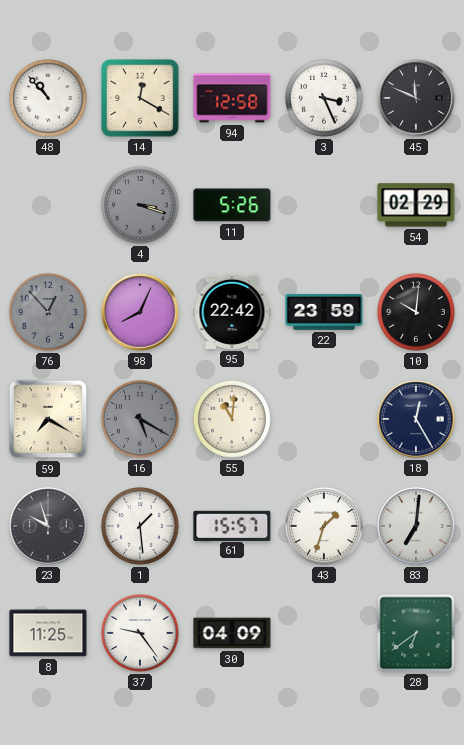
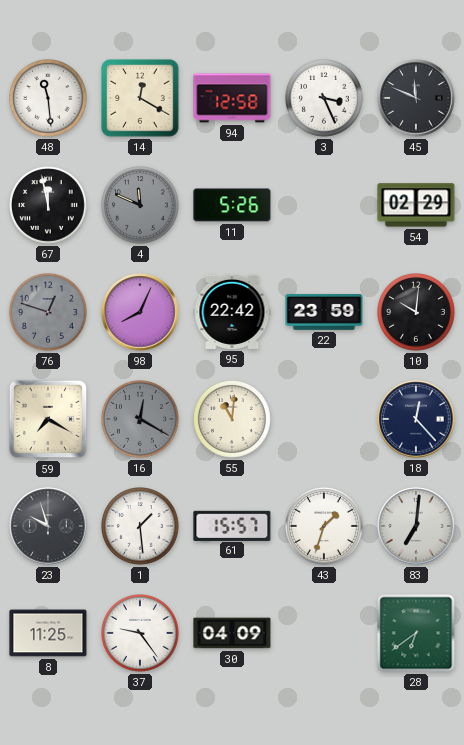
48: 10:53 -> 11:29
67: none -> 11:58
4: 3:18 -> 11:49
76: 12:53 -> 12:48
16: 5:20 -> 12:20
18: 12:25 -> 12:23
